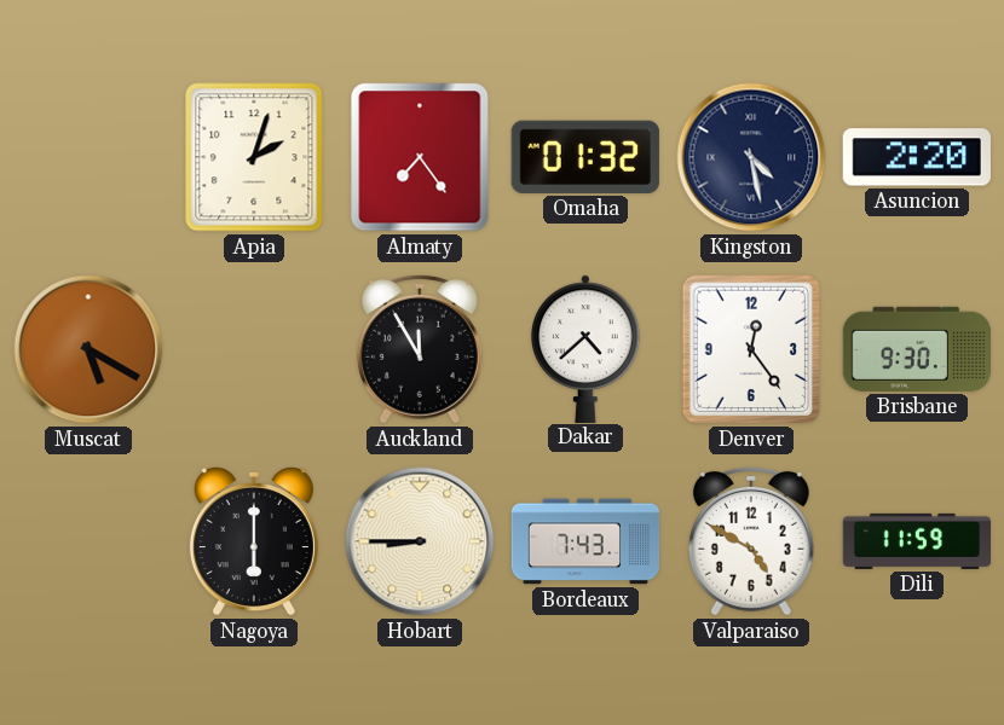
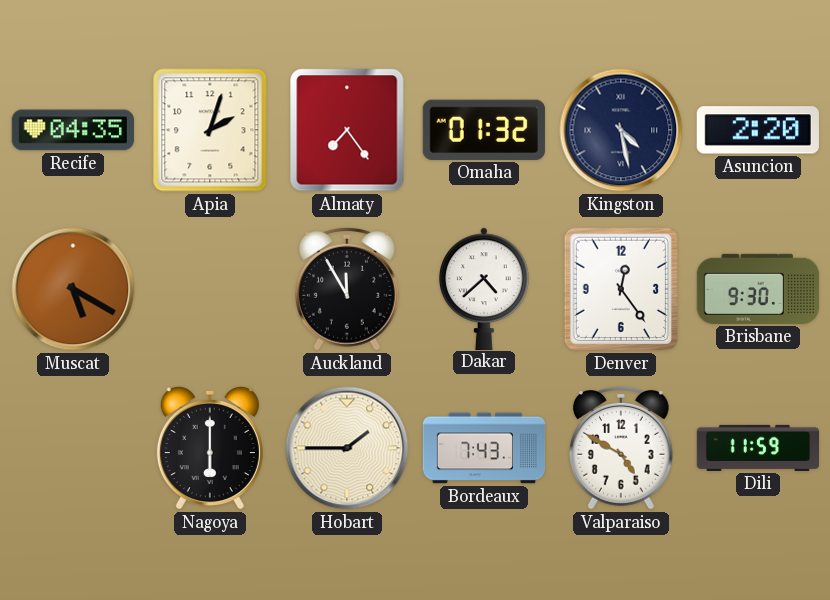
Recife: none -> 04:35
Hobart: 8:45 -> 1:45
